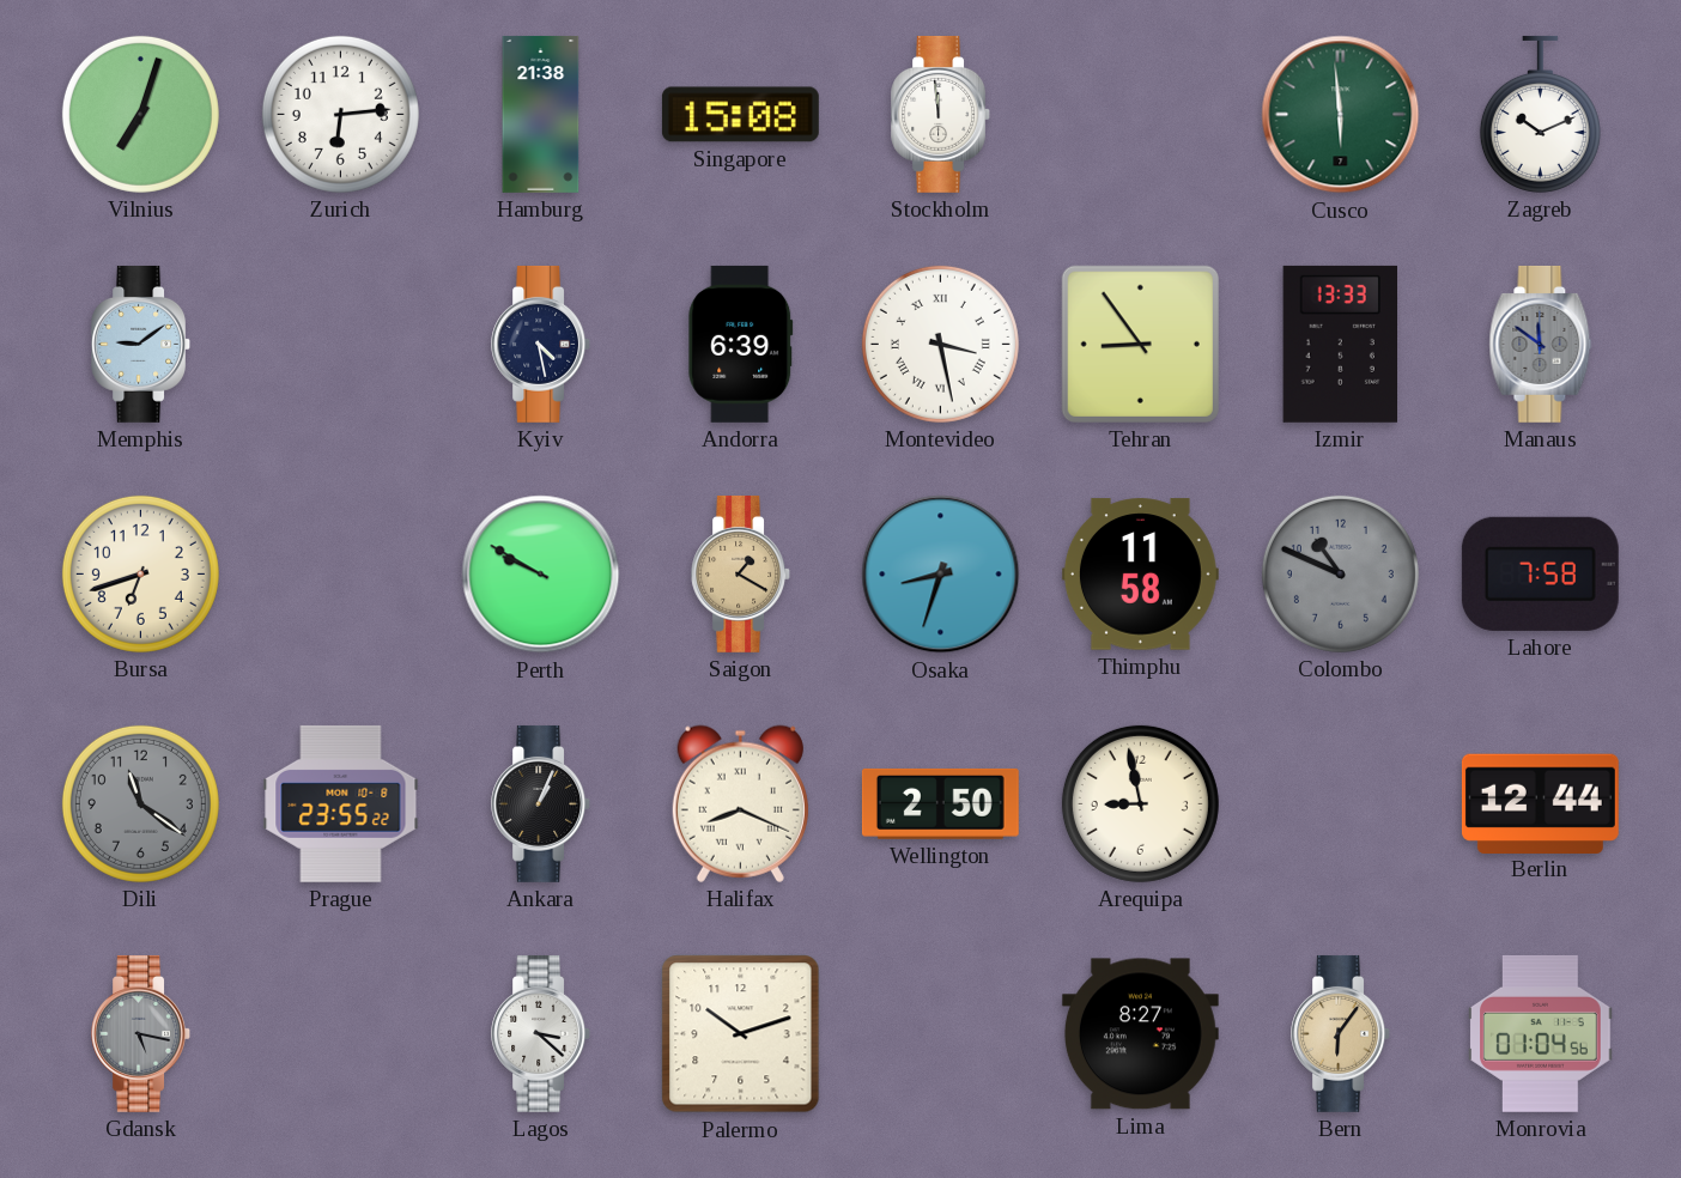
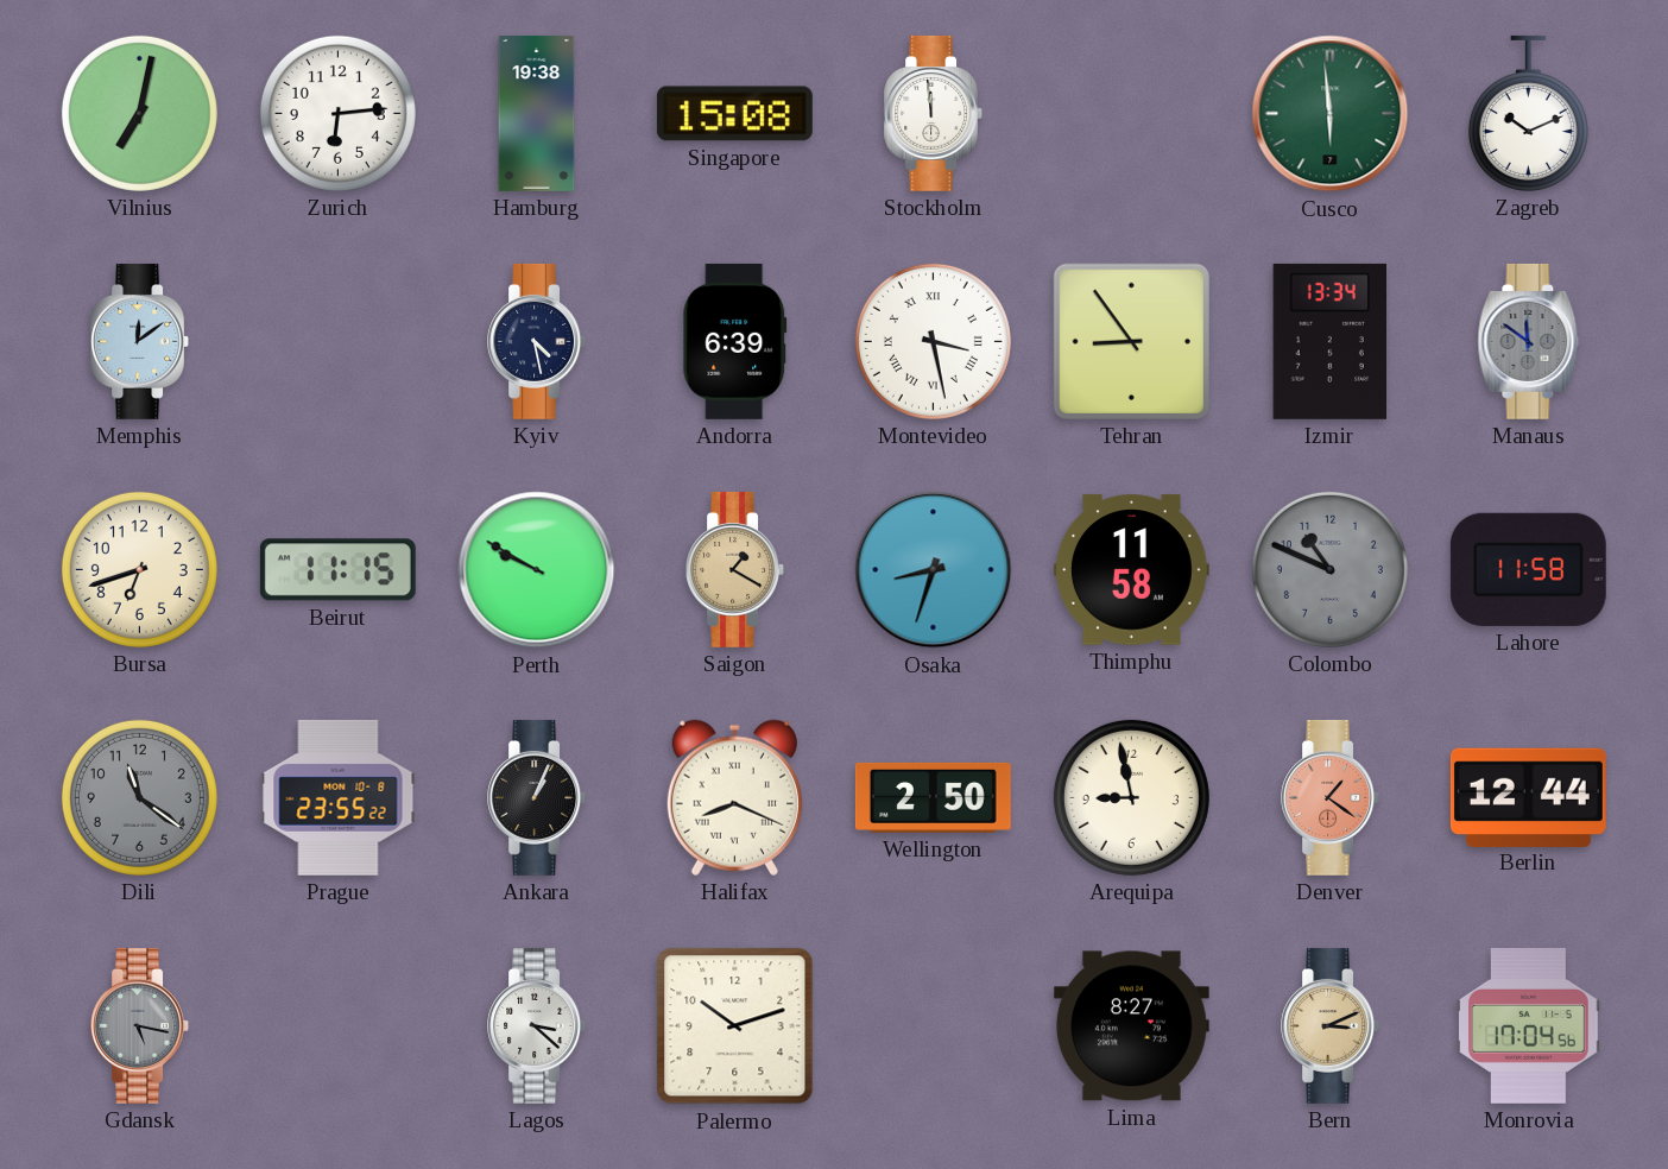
Vilnius: 7:03 -> 7:02
Hamburg: 21:38 -> 19:38
Memphis: 9:09 -> 12:09
Izmir: 13:33 -> 13:34
Beirut: none -> 11:15
Lahore: 7:58 -> 11:58
Denver: none -> 1:21
Bern: 6:06 -> 3:11
Monrovia: 01:04 -> 17:04
